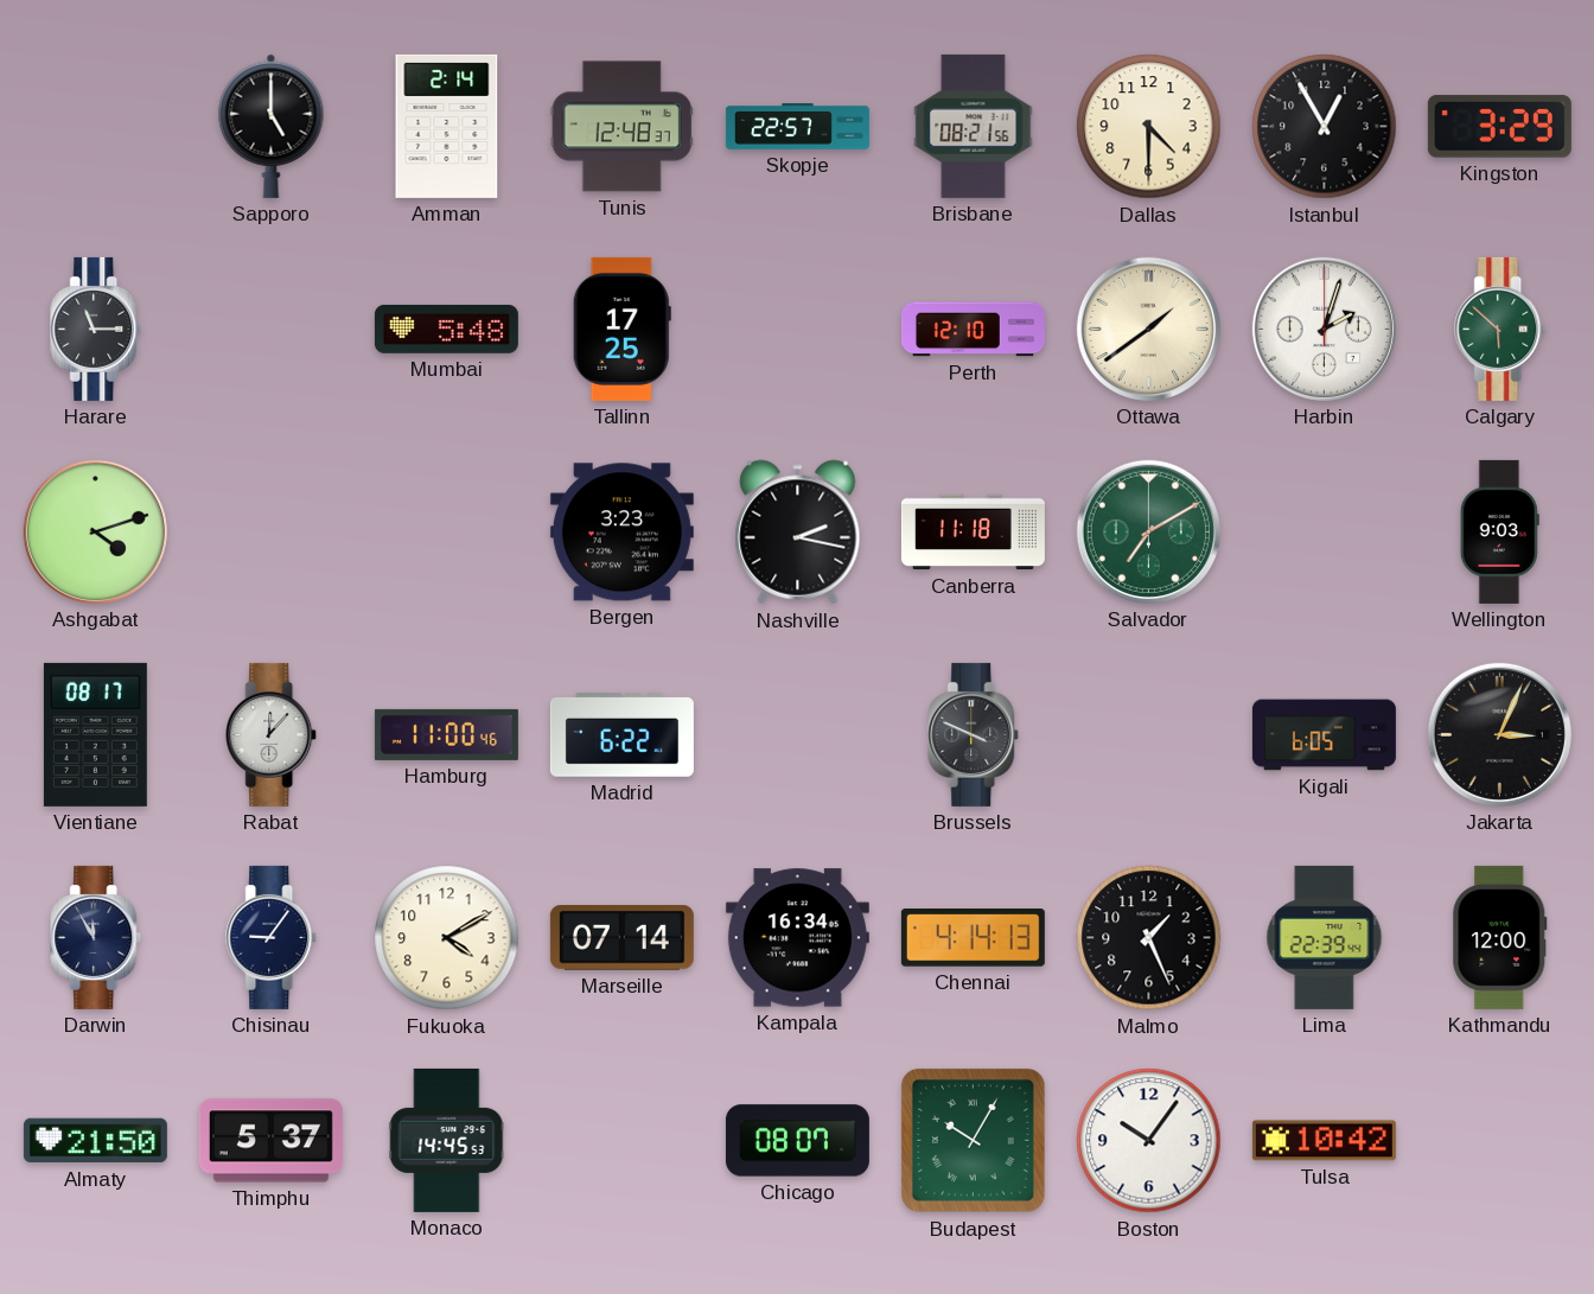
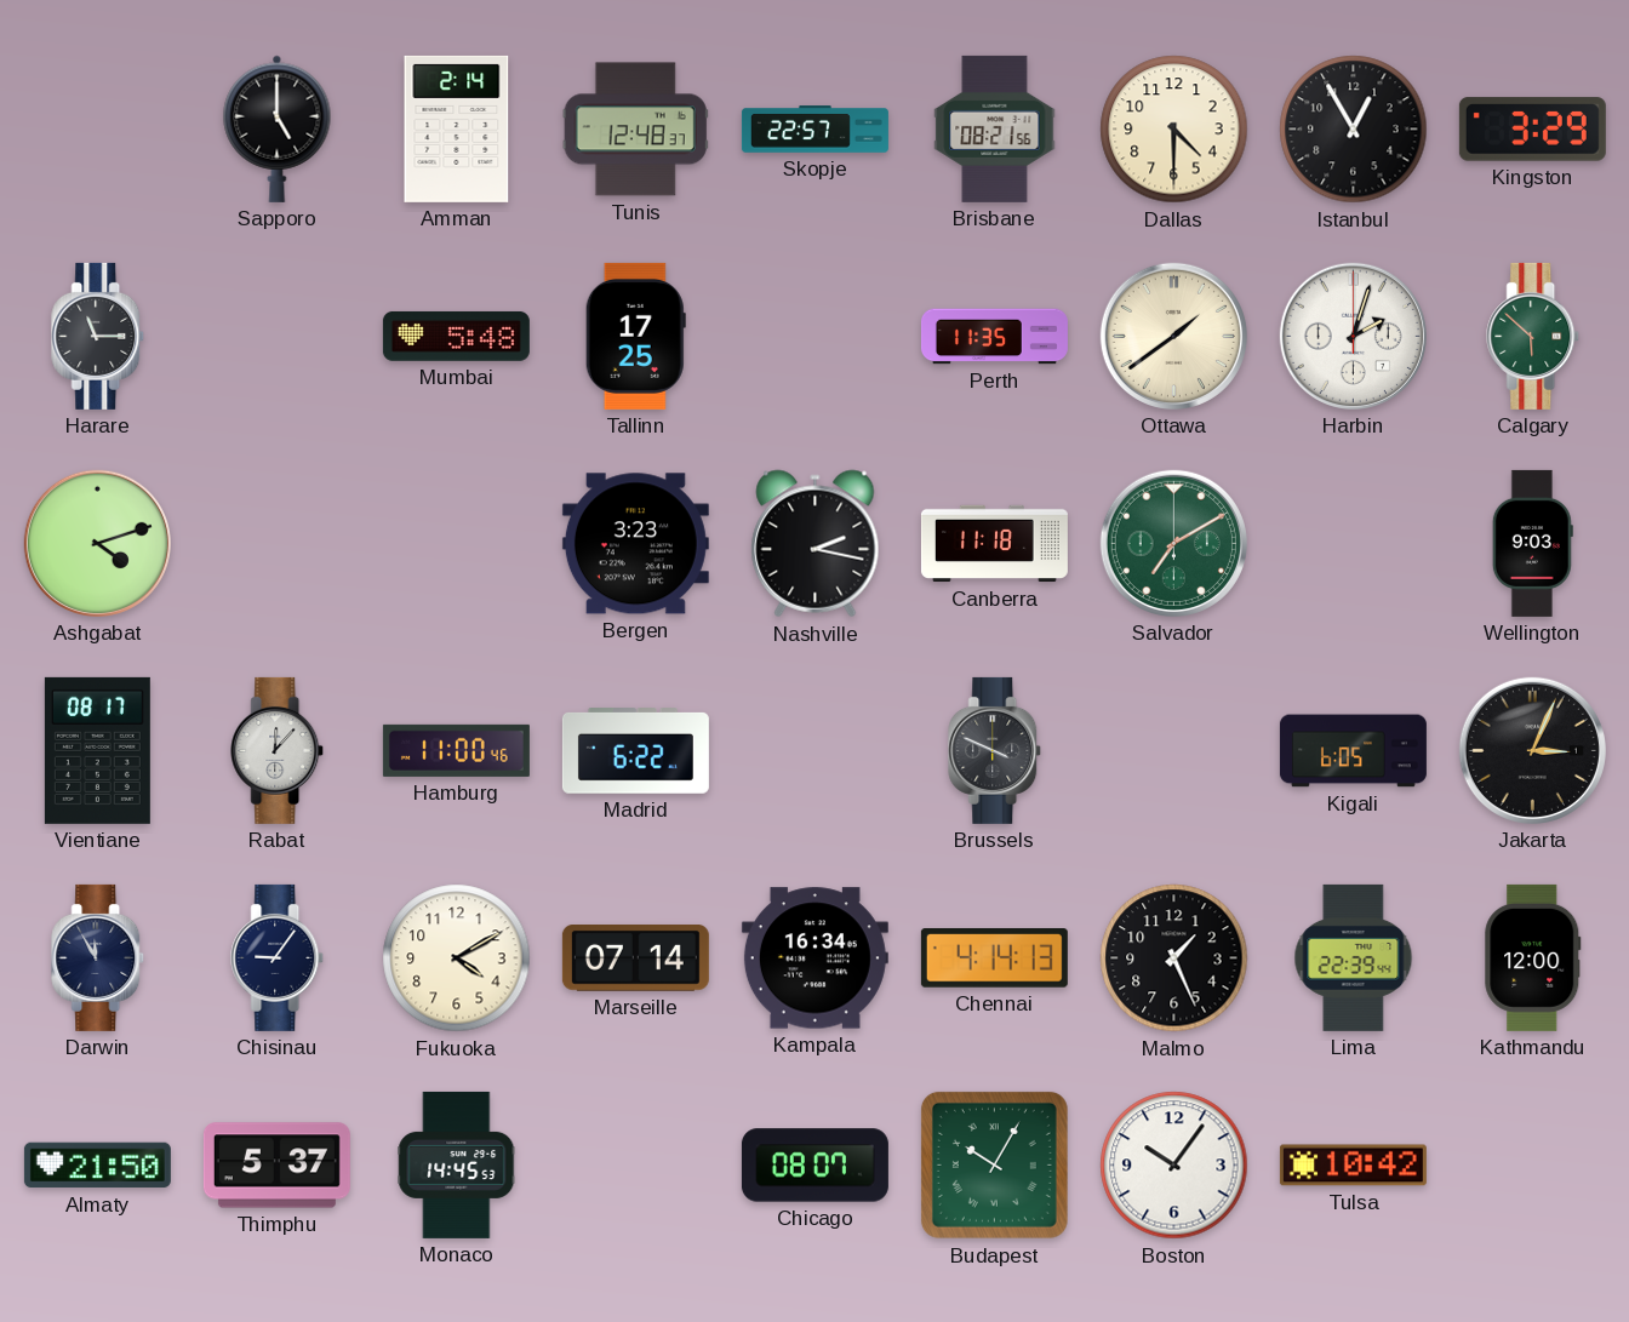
Perth: 12:10 -> 11:35
